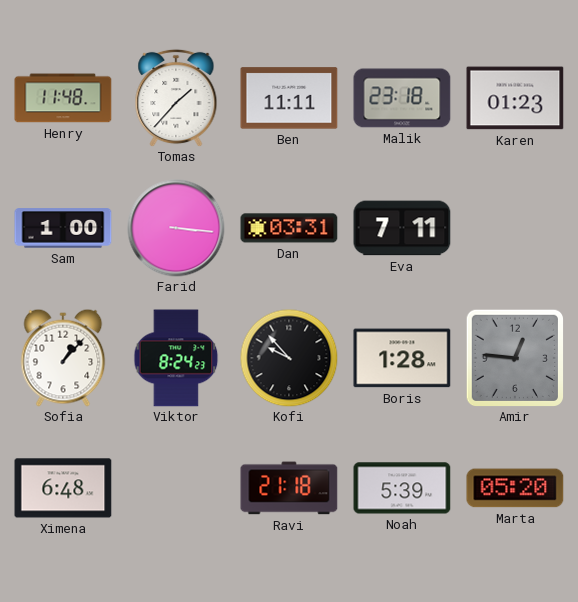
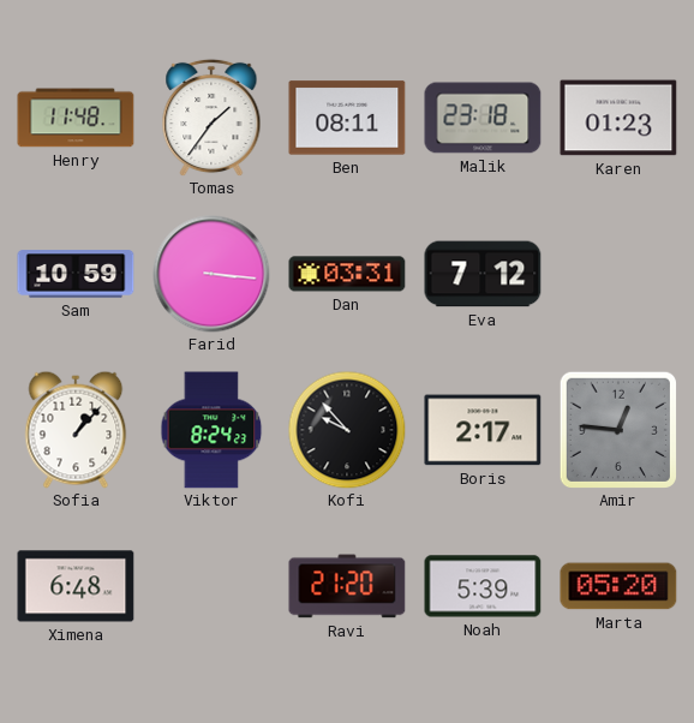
Tomas: 1:37 -> 1:36
Ben: 11:11 -> 08:11
Sam: 1:00 -> 10:59
Eva: 7:11 -> 7:12
Boris: 1:28 -> 2:17
Ravi: 21:18 -> 21:20
